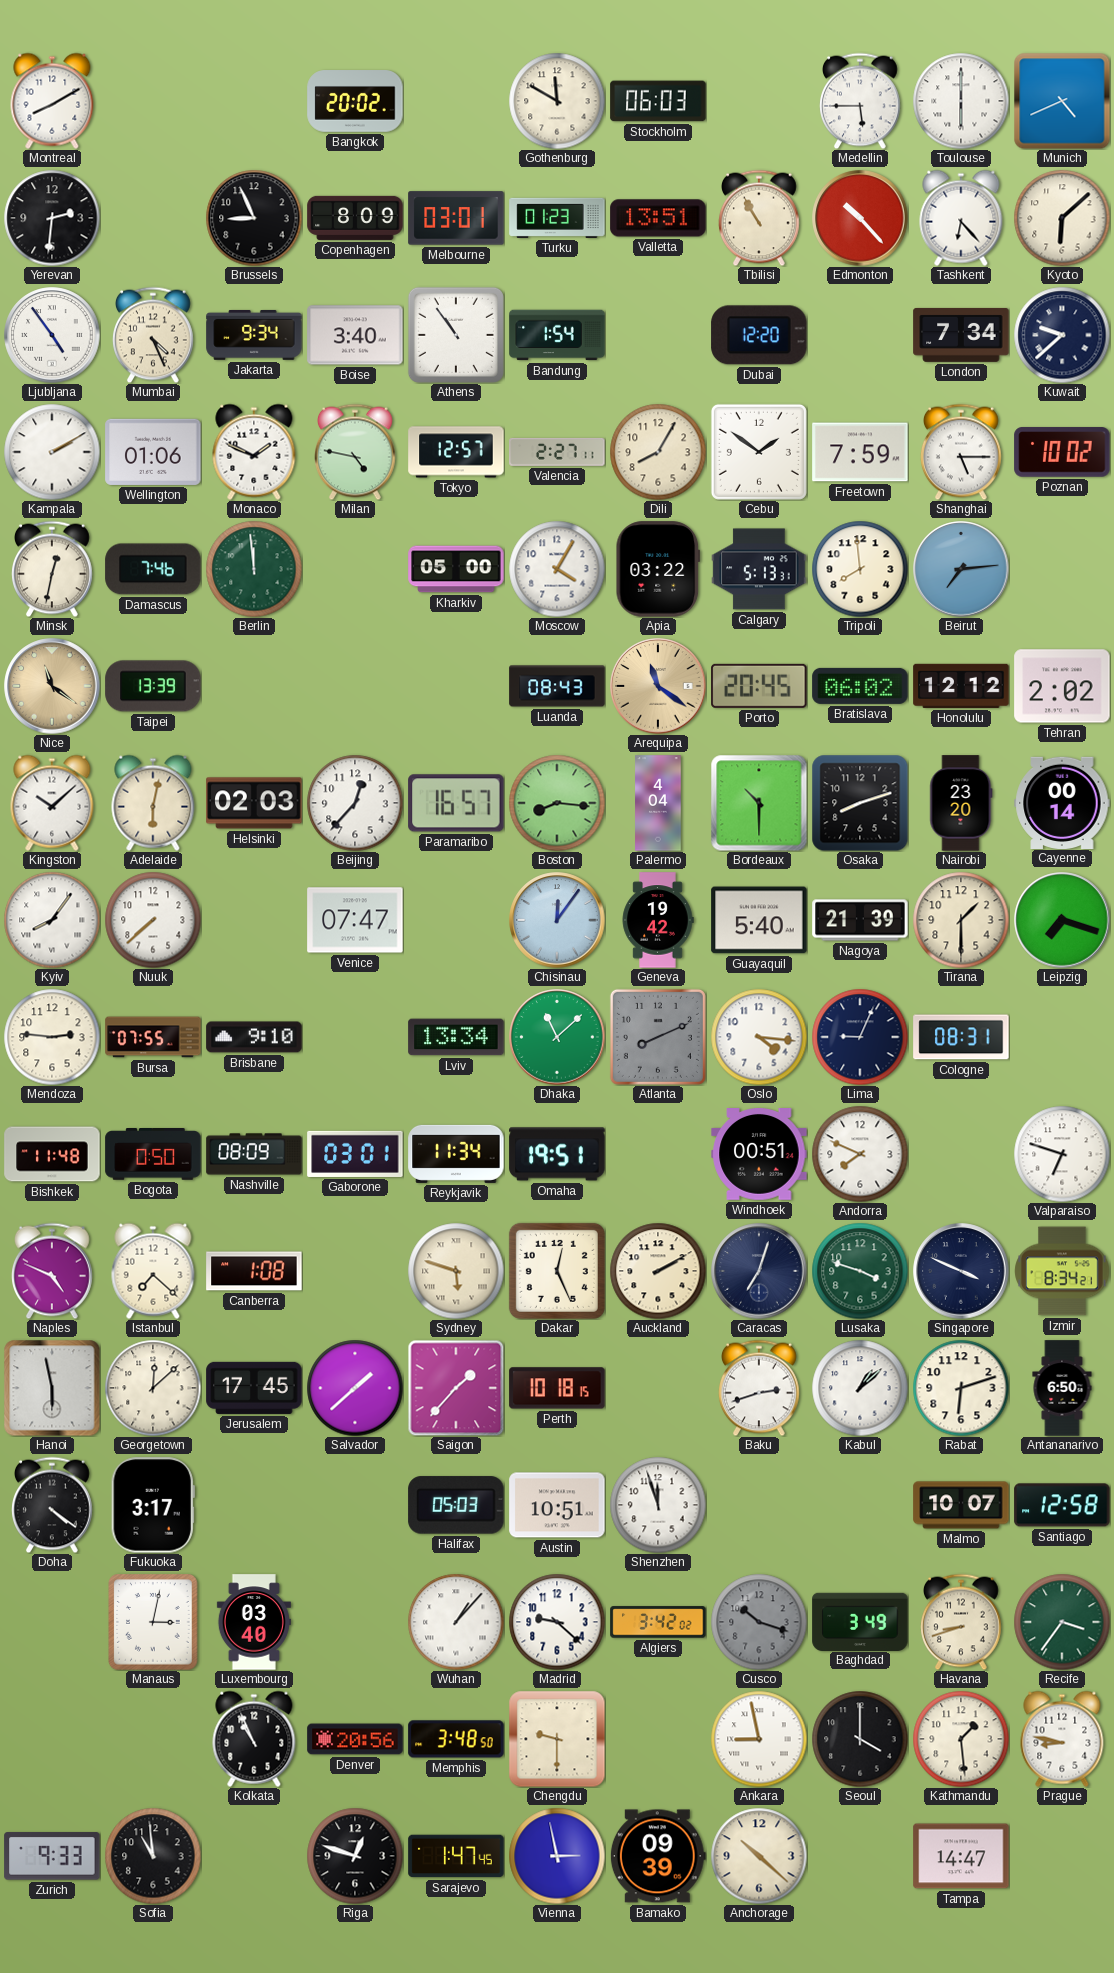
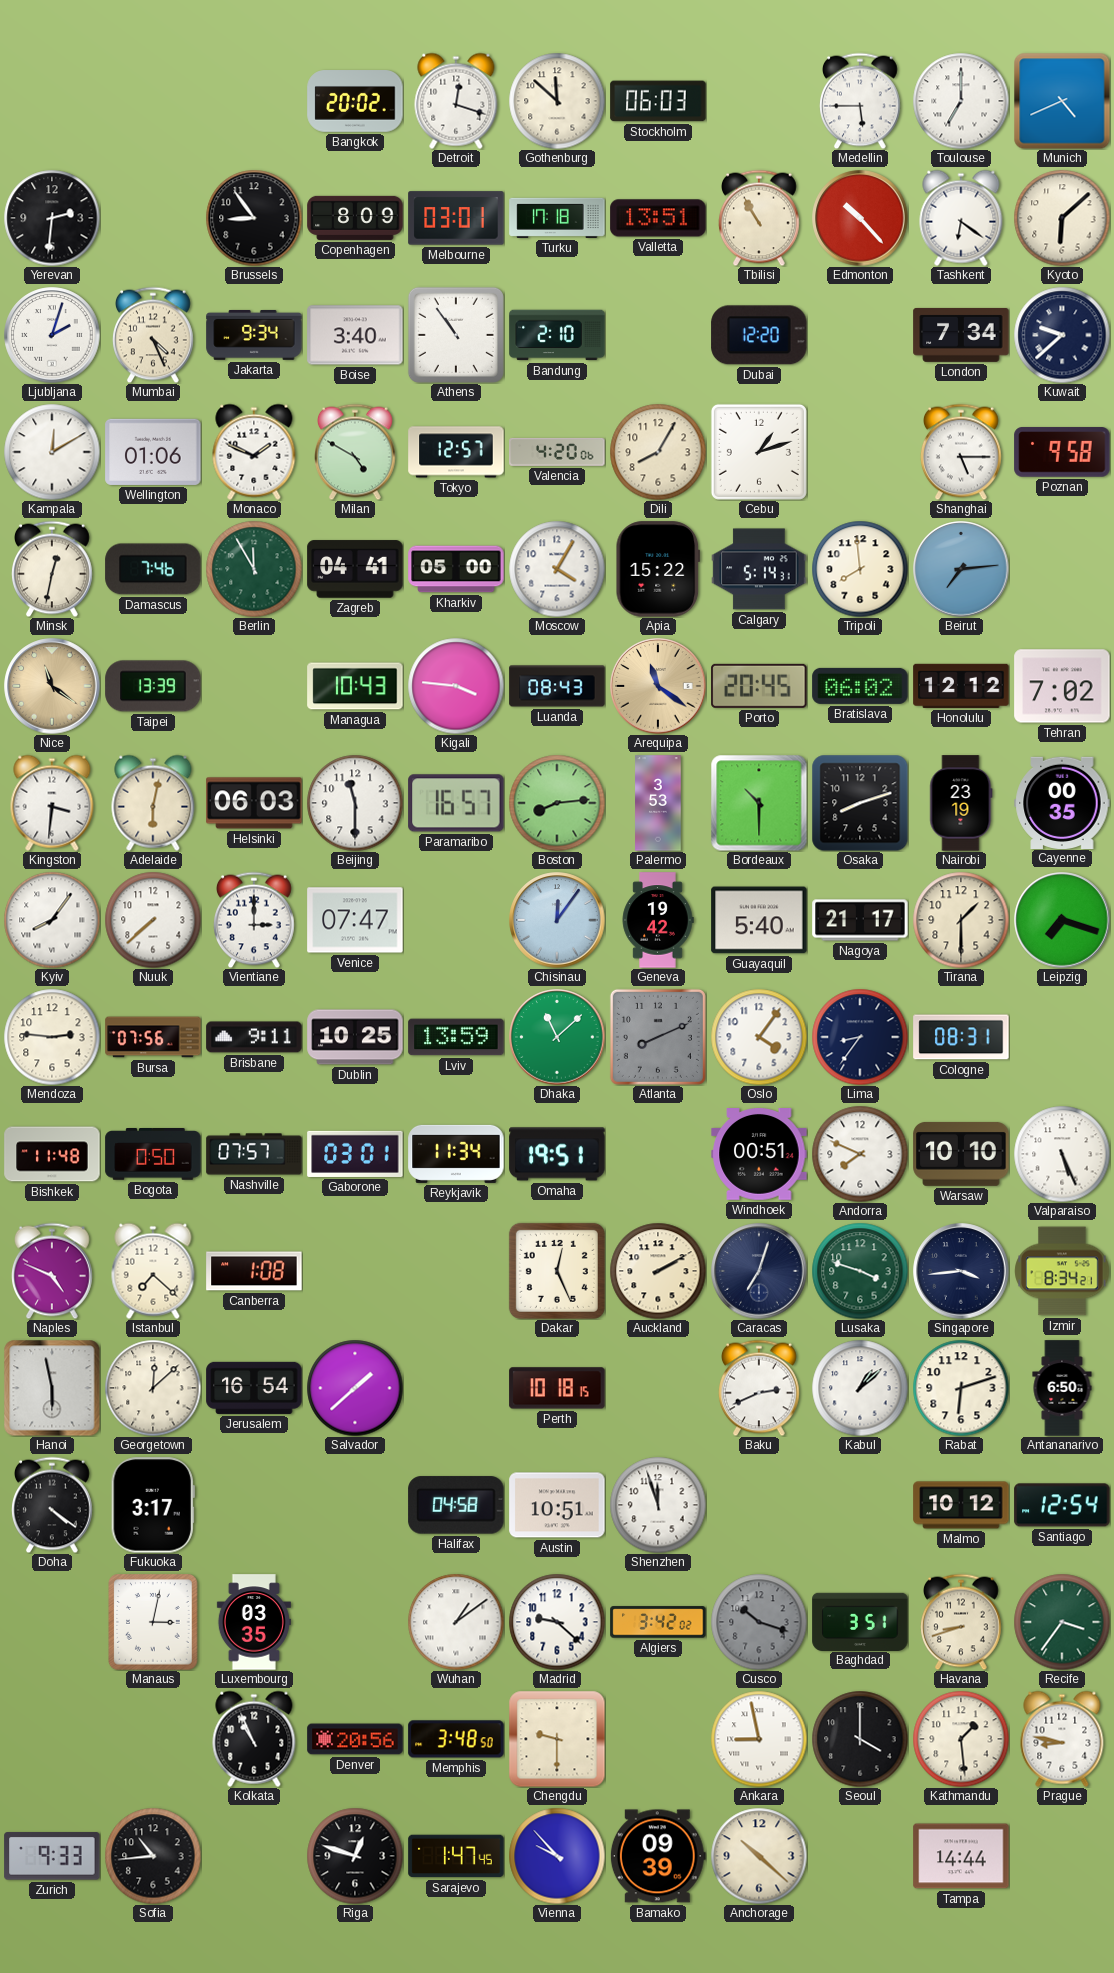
Montreal: 8:10 -> none
Detroit: none -> 12:18
Gothenburg: 11:50 -> 11:52
Toulouse: 6:00 -> 7:00
Brussels: 8:56 -> 8:54
Turku: 01:23 -> 17:18
Tashkent: 6:23 -> 6:21
Ljubljana: 4:54 -> 2:03
Bandung: 1:54 -> 2:10
Kampala: 2:10 -> 12:10
Milan: 4:47 -> 4:50
Valencia: 2:27 -> 4:20
Cebu: 1:51 -> 1:12
Freetown: 7:59 -> none
Poznan: 10:02 -> 9:58
Berlin: 11:59 -> 11:55
Zagreb: none -> 04:41
Apia: 03:22 -> 15:22
Calgary: 5:13 -> 5:14
Managua: none -> 10:43
Kigali: none -> 3:46
Tehran: 2:02 -> 7:02
Kingston: 10:08 -> 3:31
Helsinki: 02:03 -> 06:03
Beijing: 12:37 -> 11:30
Boston: 8:16 -> 8:14
Palermo: 4:04 -> 3:53
Nairobi: 23:20 -> 23:19
Cayenne: 00:14 -> 00:35
Vientiane: none -> 3:00
Nagoya: 21:39 -> 21:17
Bursa: 07:55 -> 07:56
Brisbane: 9:10 -> 9:11
Dublin: none -> 10:25
Lviv: 13:34 -> 13:59
Oslo: 4:16 -> 4:06
Lima: 9:04 -> 8:36
Nashville: 08:09 -> 07:57
Warsaw: none -> 10:10
Valparaiso: 6:48 -> 5:26
Sydney: 5:48 -> none
Singapore: 3:49 -> 3:44
Jerusalem: 17:45 -> 16:54
Saigon: 1:37 -> none
Baku: 2:42 -> 2:41
Halifax: 05:03 -> 04:58
Malmo: 10:07 -> 10:12
Santiago: 12:58 -> 12:54
Luxembourg: 03:40 -> 03:35
Wuhan: 1:07 -> 1:09
Baghdad: 3:49 -> 3:51
Sofia: 10:59 -> 10:44
Vienna: 2:58 -> 9:53
Tampa: 14:47 -> 14:44
